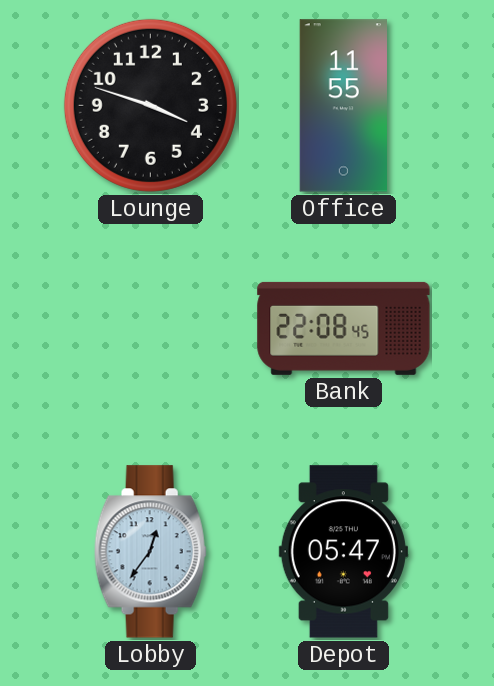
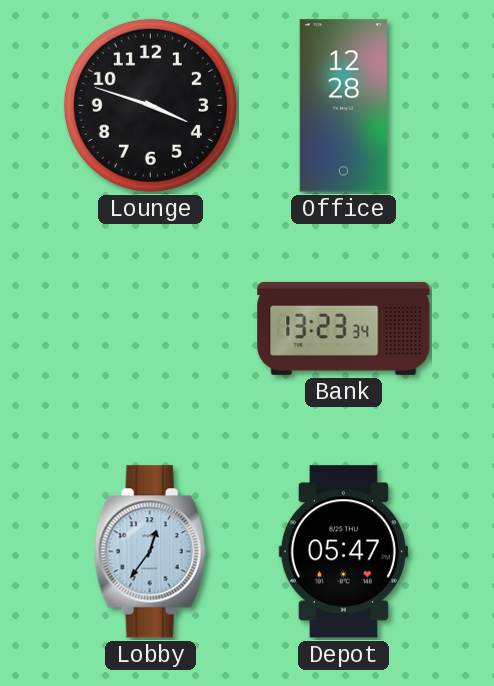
Office: 11:55 -> 12:28
Bank: 22:08 -> 13:23
